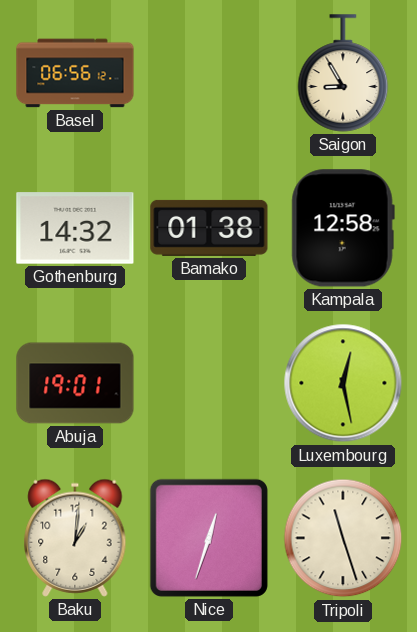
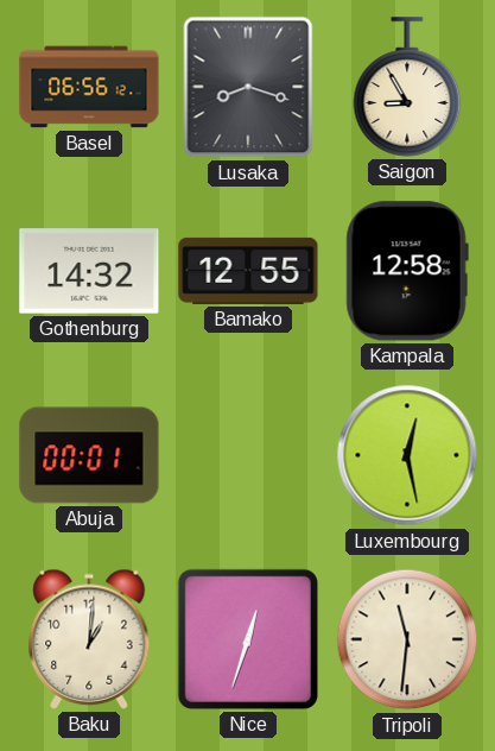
Lusaka: none -> 8:18
Bamako: 01:38 -> 12:55
Abuja: 19:01 -> 00:01
Tripoli: 11:27 -> 11:31
